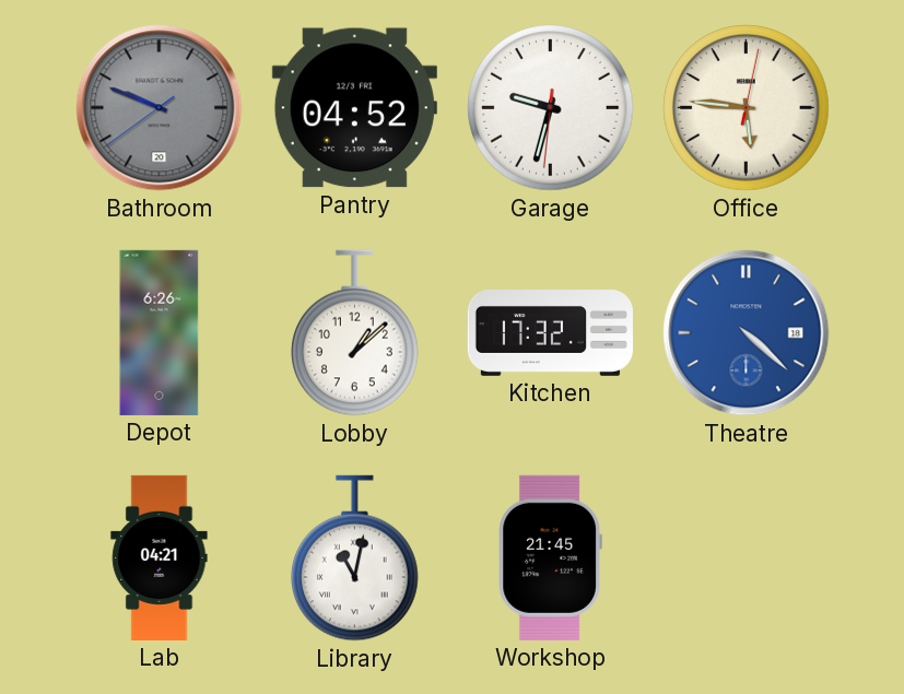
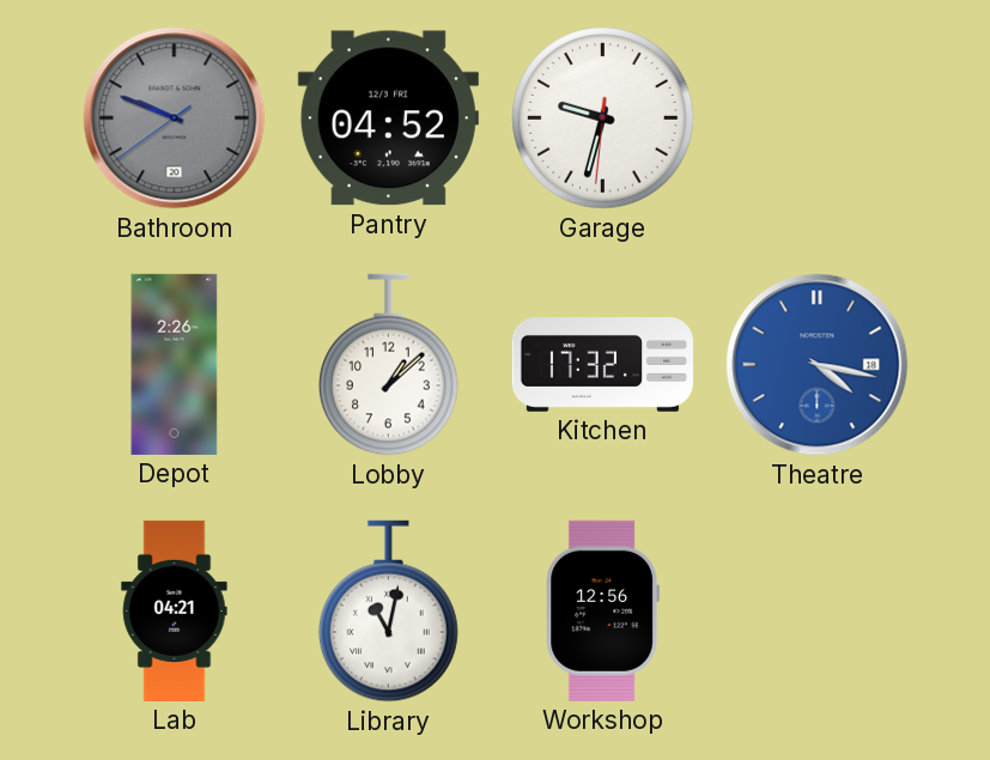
Office: 5:46 -> none
Depot: 6:26 -> 2:26
Theatre: 4:22 -> 4:17
Workshop: 21:45 -> 12:56
